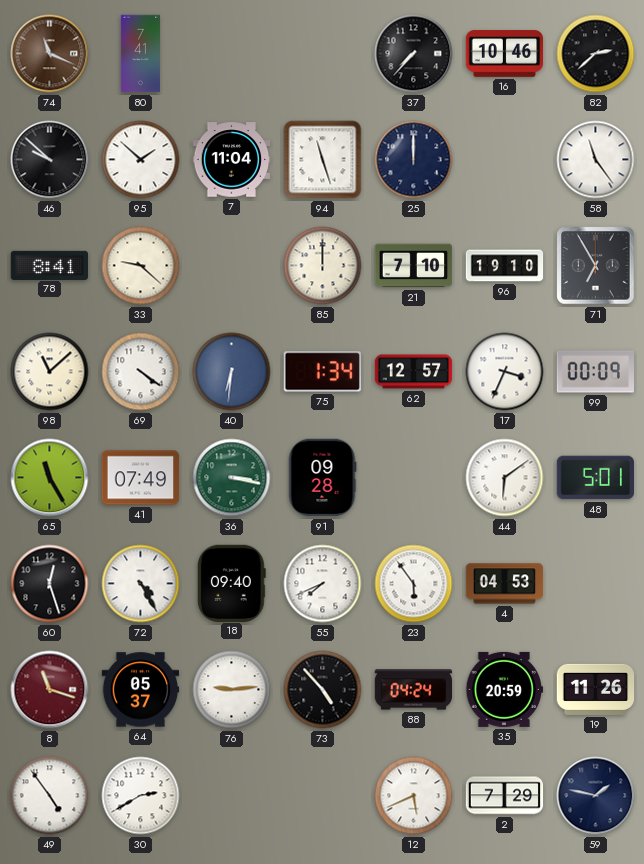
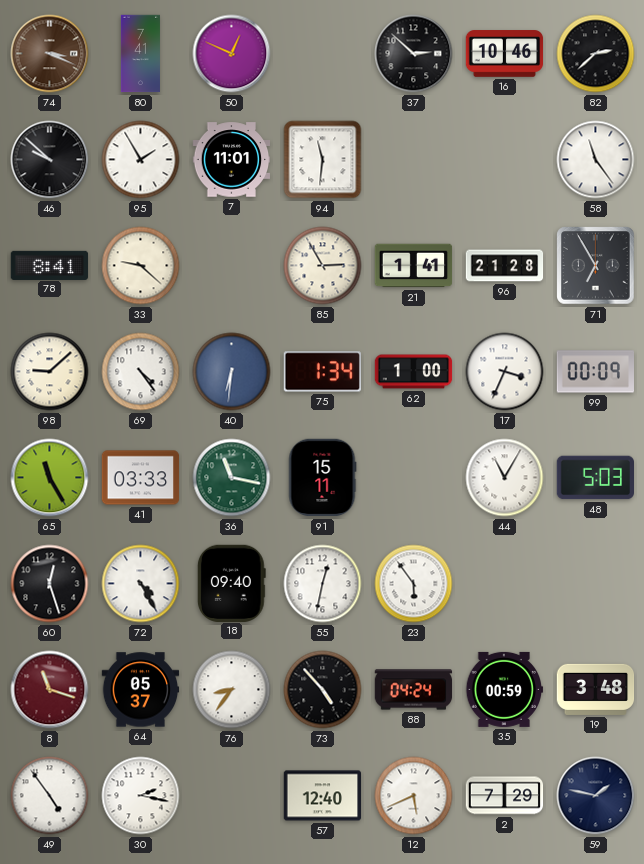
74: 11:19 -> 3:19
50: none -> 12:49
37: 7:37 -> 2:52
95: 1:52 -> 1:55
7: 11:04 -> 11:01
94: 11:27 -> 11:31
25: 12:00 -> none
85: 12:00 -> 2:55
21: 7:10 -> 1:41
96: 19:10 -> 21:28
98: 11:08 -> 9:08
69: 4:21 -> 4:24
62: 12:57 -> 1:00
41: 07:49 -> 03:33
36: 3:17 -> 11:17
91: 09:28 -> 15:11
44: 6:09 -> 11:05
48: 5:01 -> 5:03
55: 7:41 -> 12:32
4: 04:53 -> none
76: 9:14 -> 8:36
35: 20:59 -> 00:59
19: 11:26 -> 3:48
30: 2:40 -> 2:17
57: none -> 12:40
